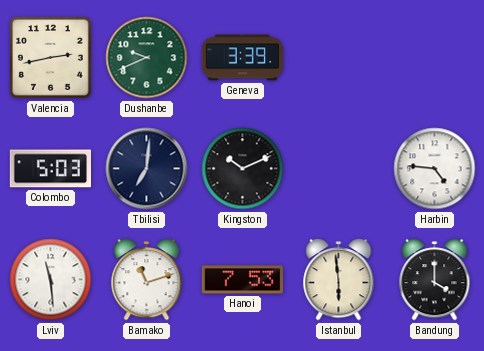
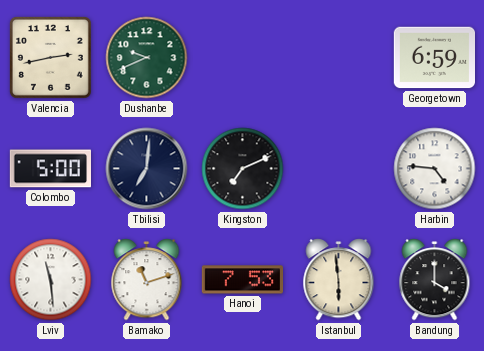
Geneva: 3:39 -> none
Georgetown: none -> 6:59
Colombo: 5:03 -> 5:00
Kingston: 10:11 -> 7:11
